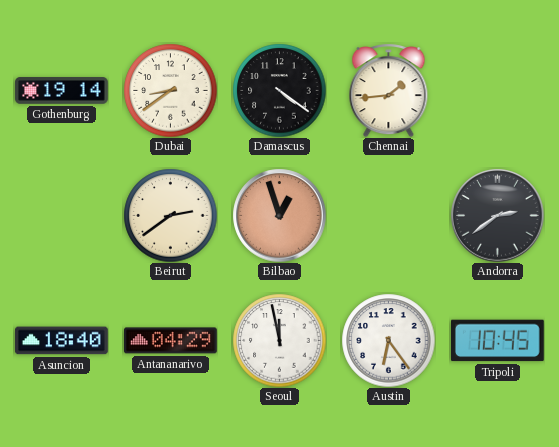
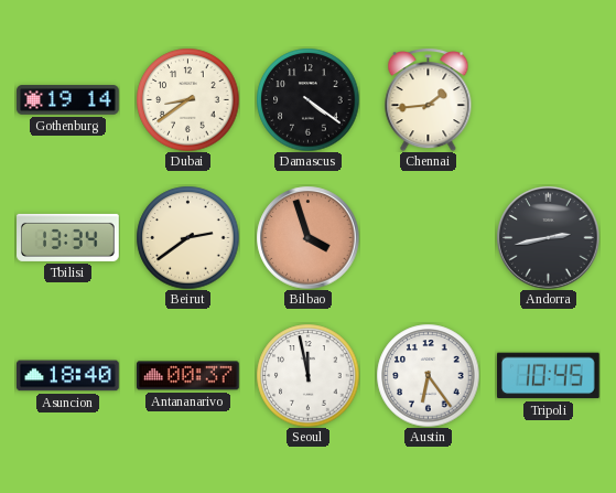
Tbilisi: none -> 13:34
Bilbao: 12:57 -> 3:57
Andorra: 2:39 -> 2:43
Antananarivo: 04:29 -> 00:37
